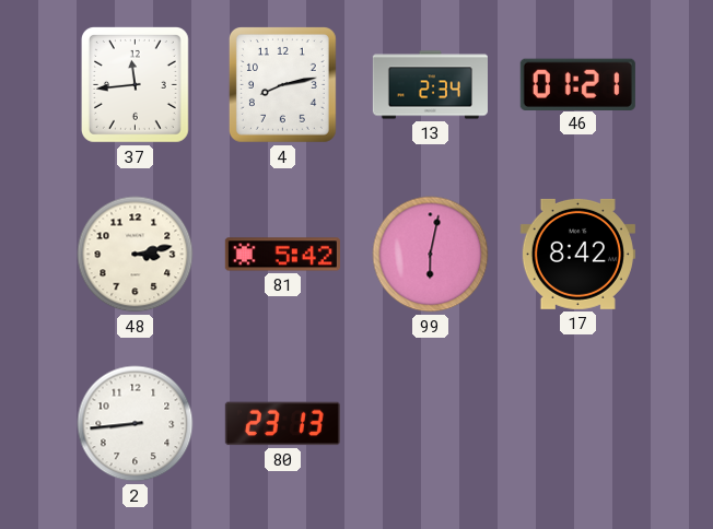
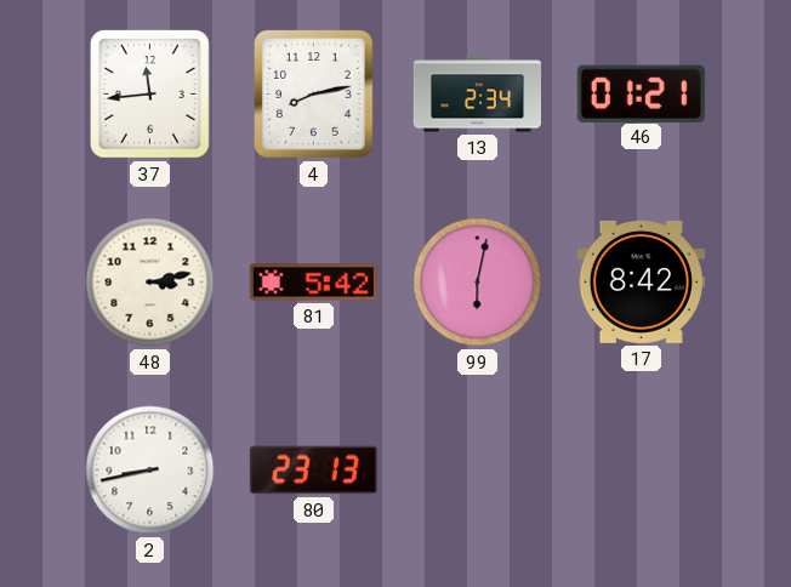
2: 8:44 -> 8:43
